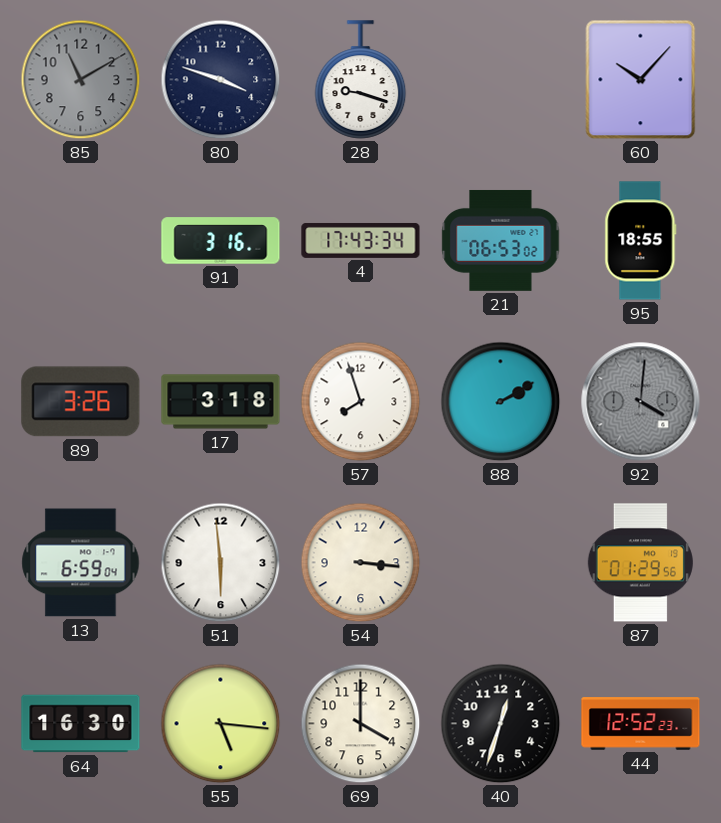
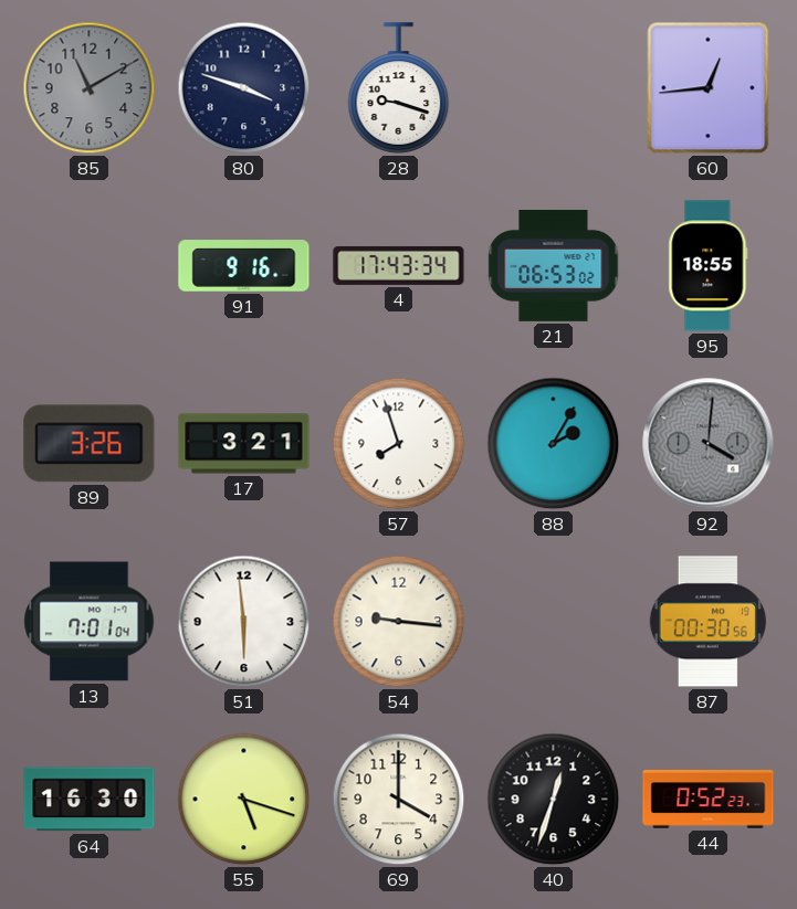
60: 10:07 -> 12:44
91: 3:16 -> 9:16
17: 3:18 -> 3:21
88: 2:10 -> 2:05
13: 6:59 -> 7:01
54: 3:16 -> 9:16
87: 01:29 -> 00:30
55: 5:16 -> 5:18
44: 12:52 -> 0:52
